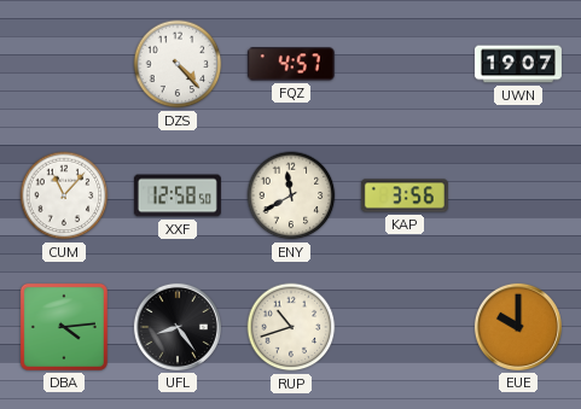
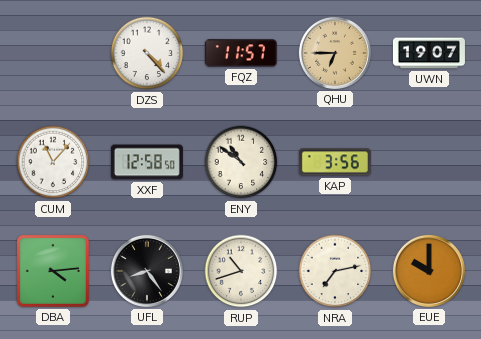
FQZ: 4:57 -> 11:57
QHU: none -> 6:45
ENY: 11:40 -> 10:51
NRA: none -> 7:13
